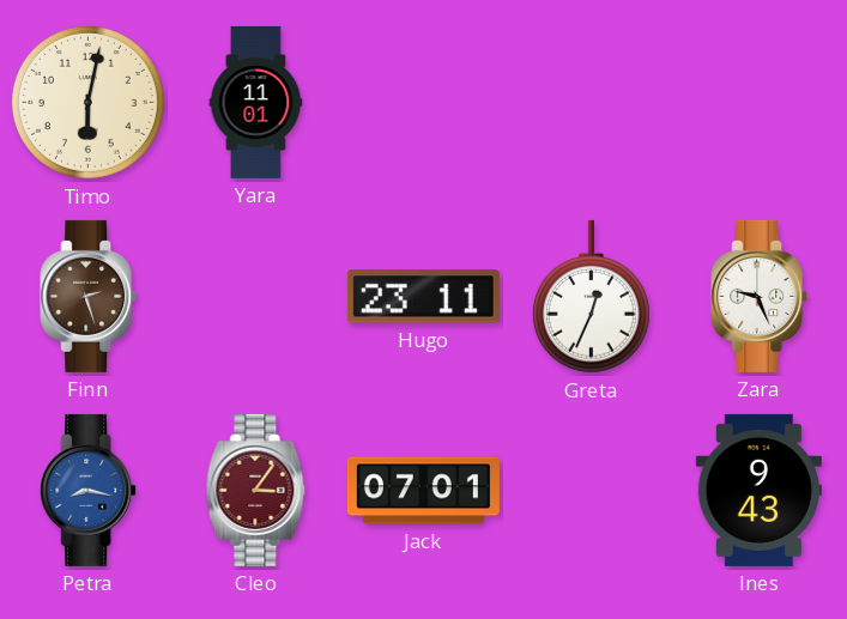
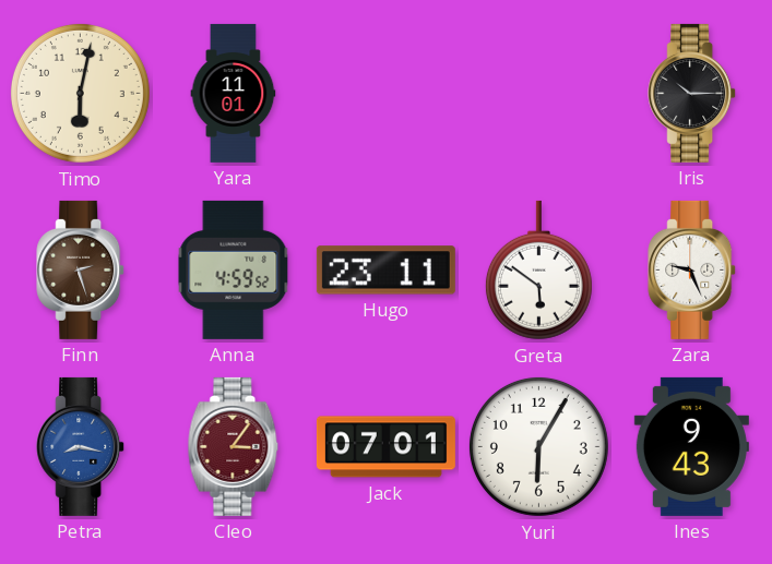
Iris: none -> 10:15
Anna: none -> 4:59
Greta: 12:34 -> 5:51
Yuri: none -> 6:05
